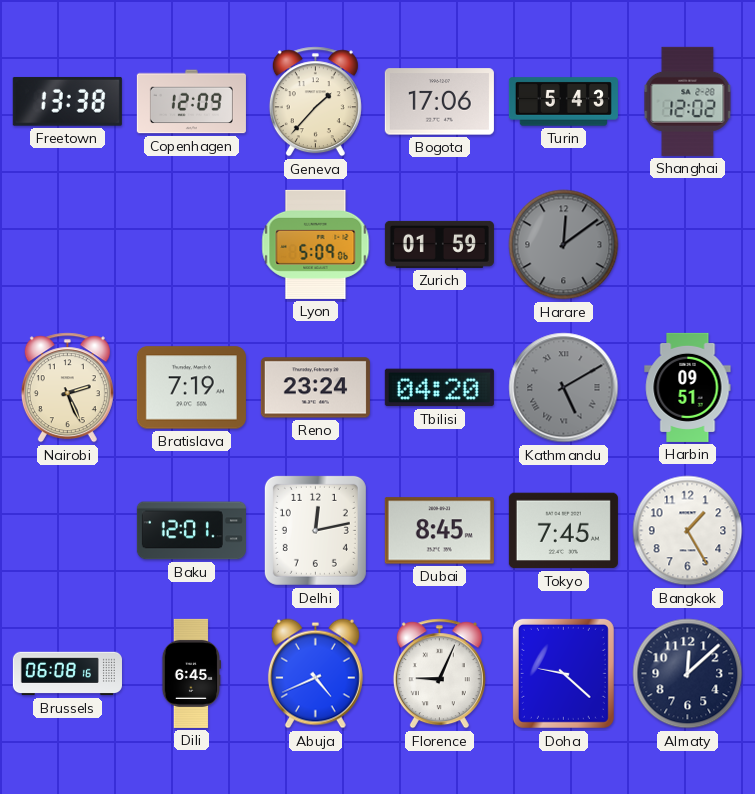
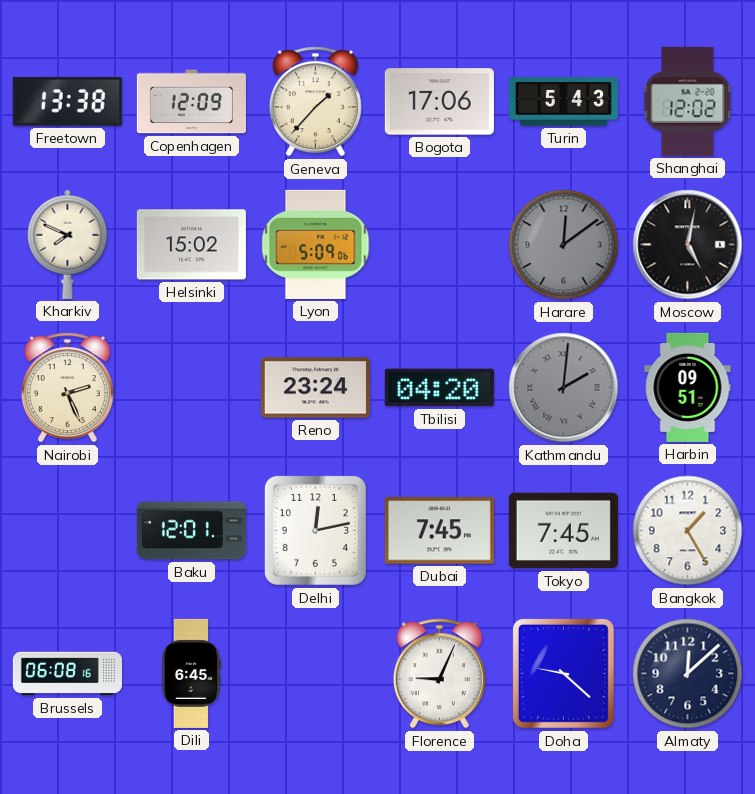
Kharkiv: none -> 7:49
Helsinki: none -> 15:02
Zurich: 01:59 -> none
Moscow: none -> 5:02
Bratislava: 7:19 -> none
Kathmandu: 5:10 -> 2:01
Dubai: 8:45 -> 7:45
Abuja: 4:41 -> none
